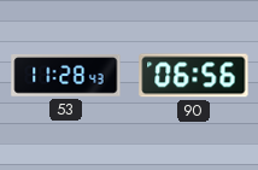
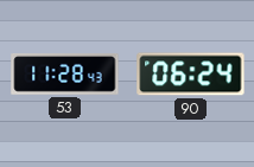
90: 06:56 -> 06:24
